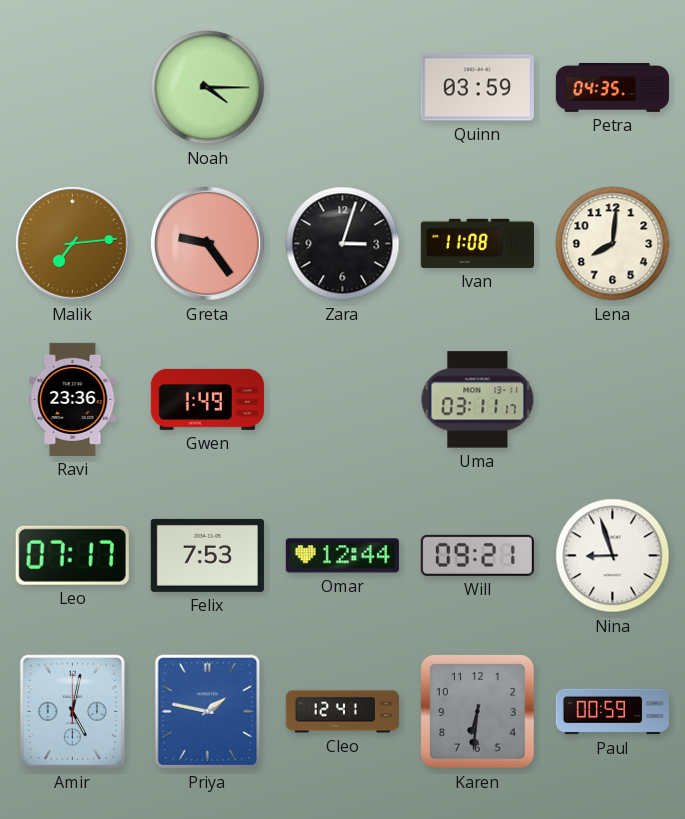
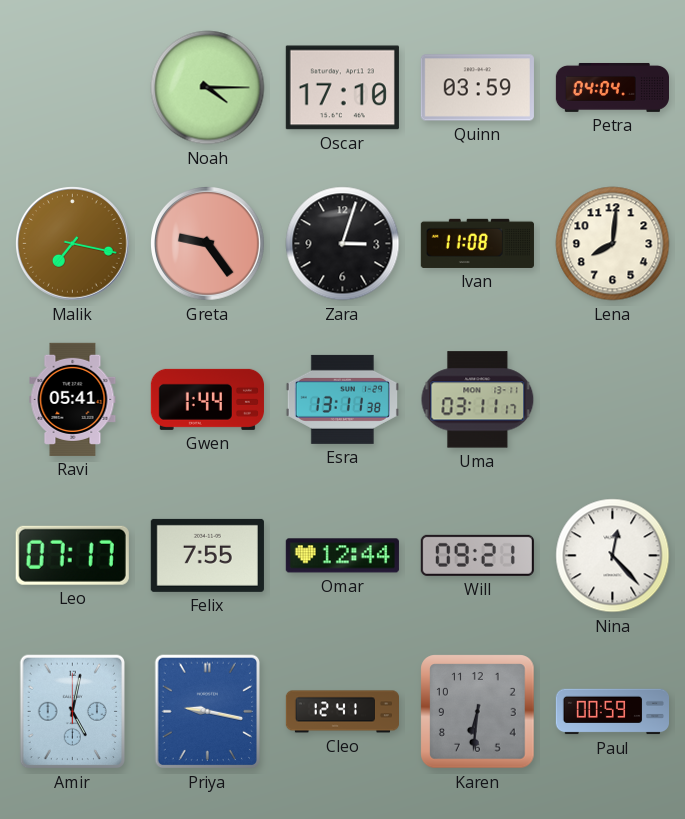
Oscar: none -> 17:10
Petra: 04:35 -> 04:04
Malik: 7:14 -> 7:17
Ravi: 23:36 -> 05:41
Gwen: 1:49 -> 1:44
Esra: none -> 13:11
Felix: 7:53 -> 7:55
Nina: 8:57 -> 12:23
Priya: 1:47 -> 9:17
